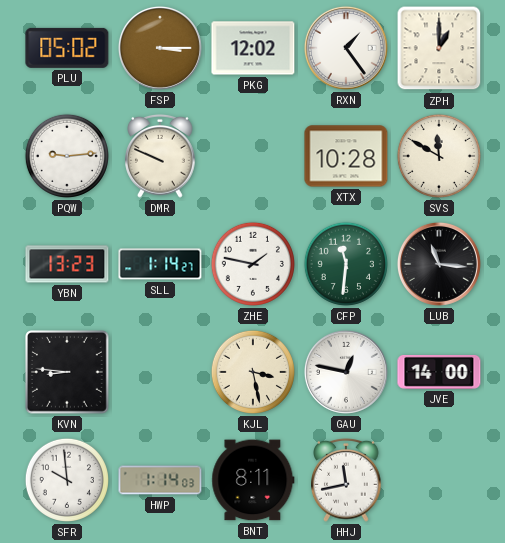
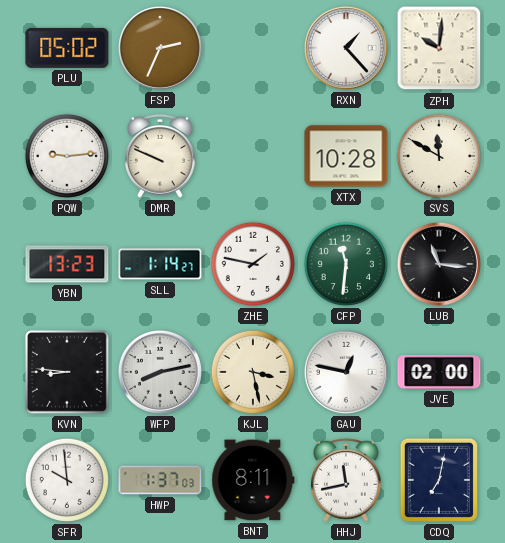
FSP: 3:15 -> 2:34
PKG: 12:02 -> none
RXN: 1:24 -> 1:23
ZPH: 1:00 -> 10:01
WFP: none -> 8:13
JVE: 14:00 -> 02:00
HWP: 1:14 -> 1:37
CDQ: none -> 7:02
